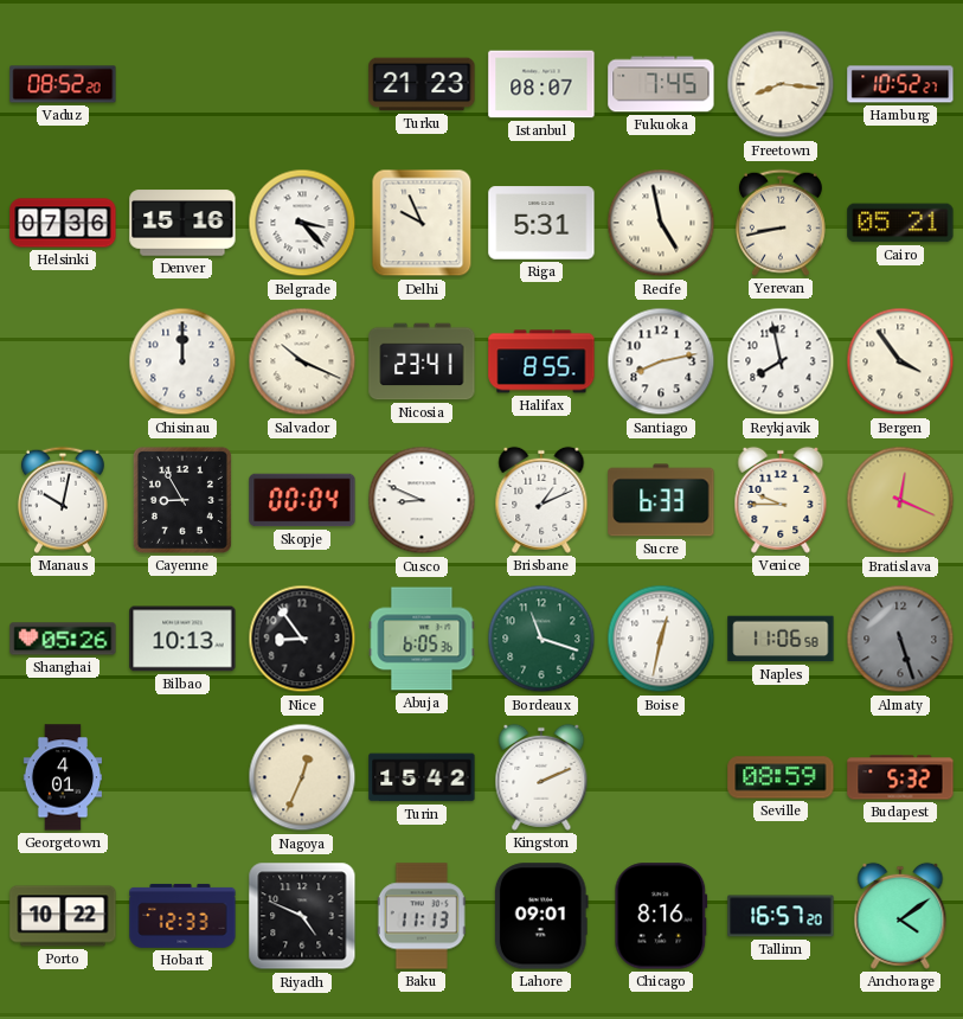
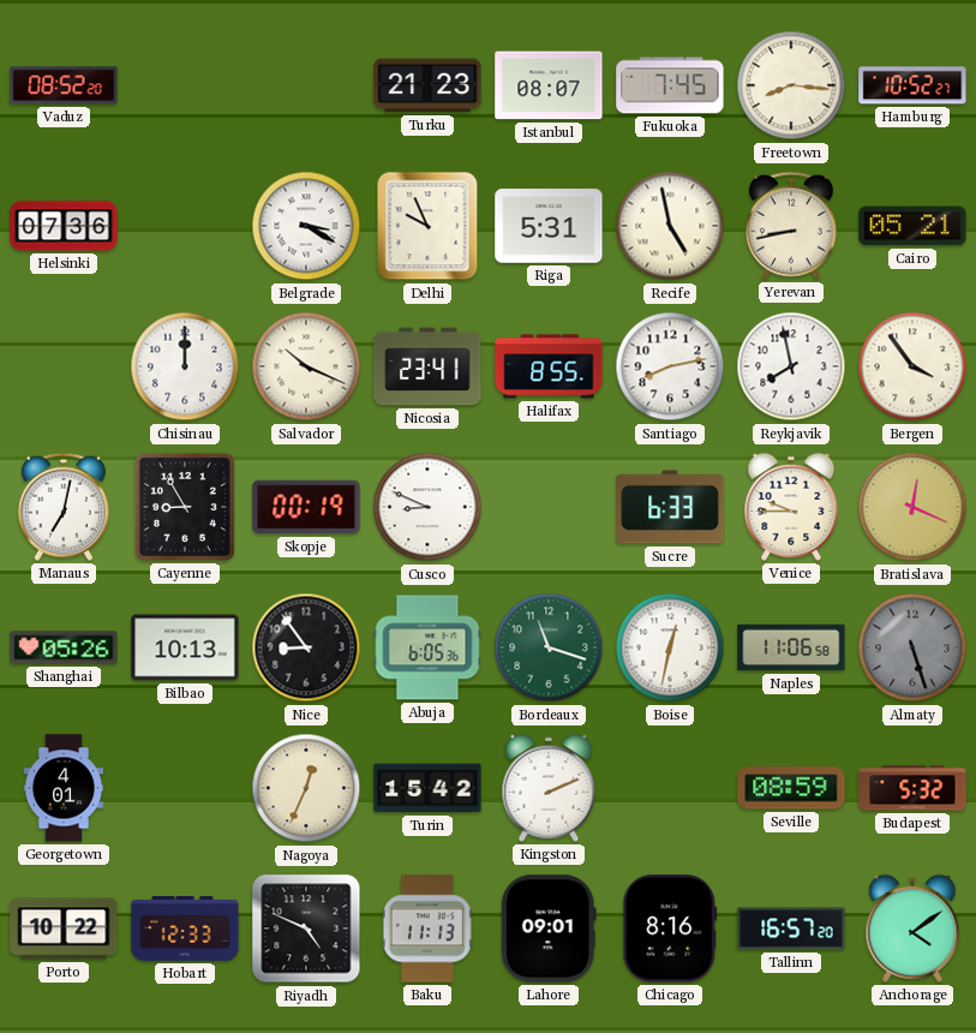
Denver: 15:16 -> none
Belgrade: 3:23 -> 3:20
Manaus: 10:02 -> 7:02
Skopje: 00:04 -> 00:19
Brisbane: 1:11 -> none
